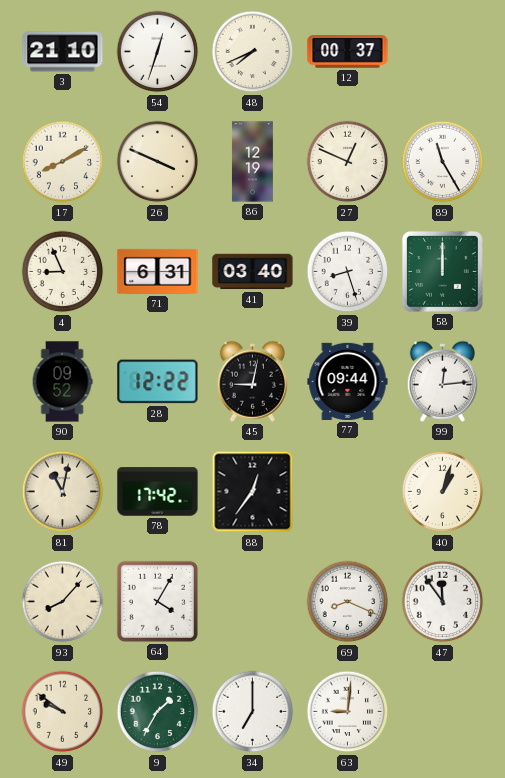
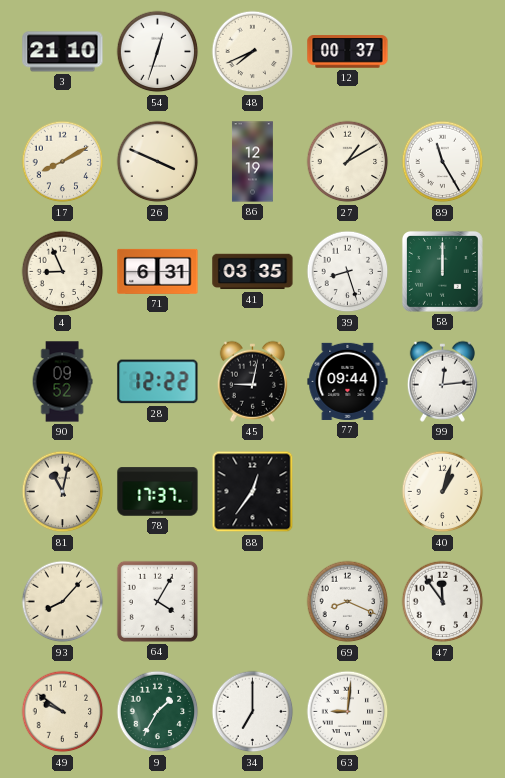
27: 12:49 -> 1:10
41: 03:40 -> 03:35
78: 17:42 -> 17:37
